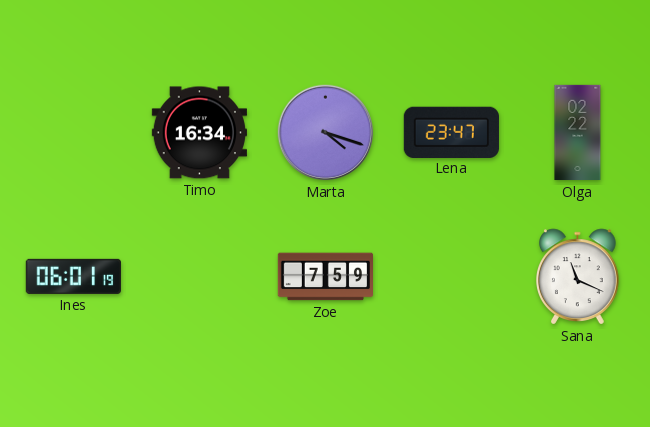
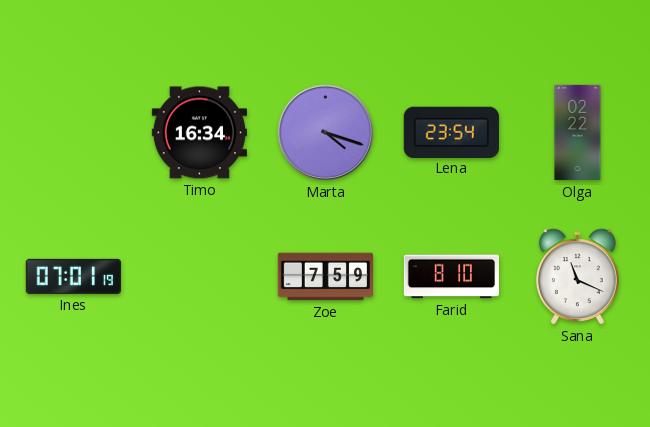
Lena: 23:47 -> 23:54
Ines: 06:01 -> 07:01
Farid: none -> 8:10
